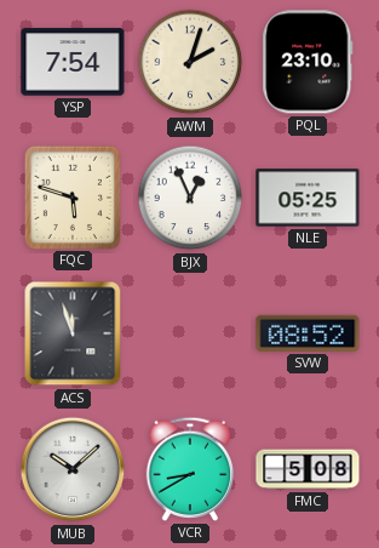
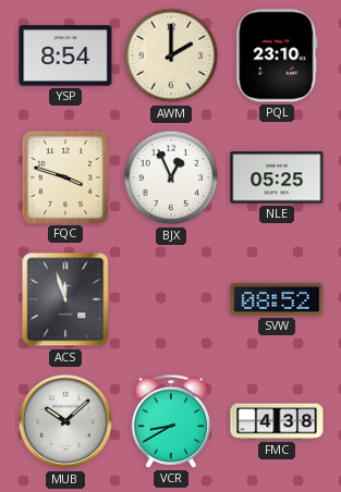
YSP: 7:54 -> 8:54
AWM: 2:03 -> 2:00
FQC: 5:48 -> 3:48
FMC: 5:08 -> 4:38
